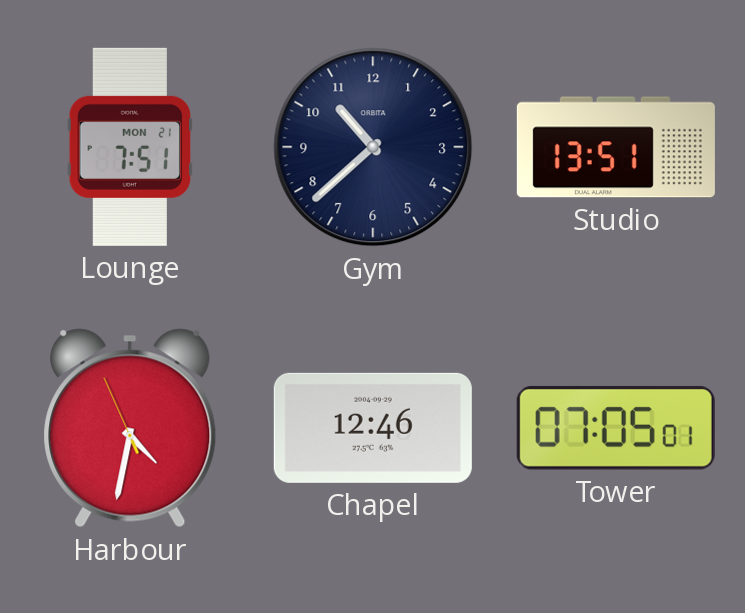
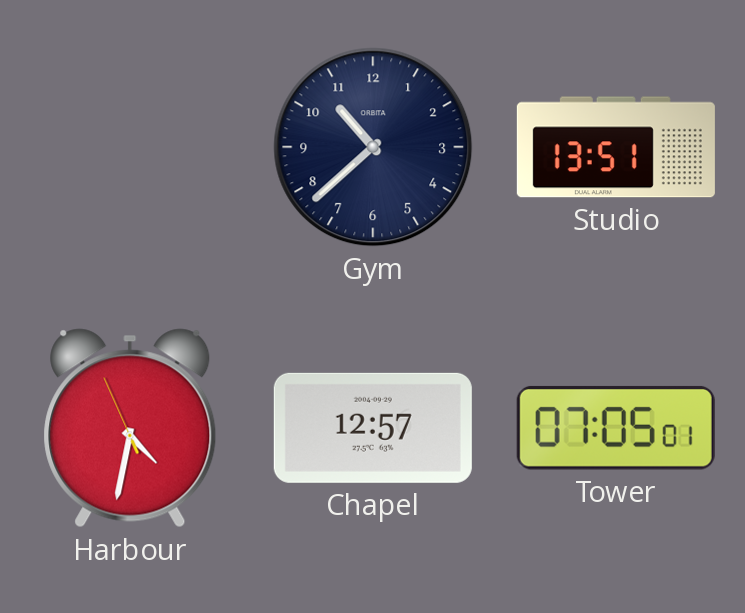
Lounge: 7:51 -> none
Chapel: 12:46 -> 12:57
